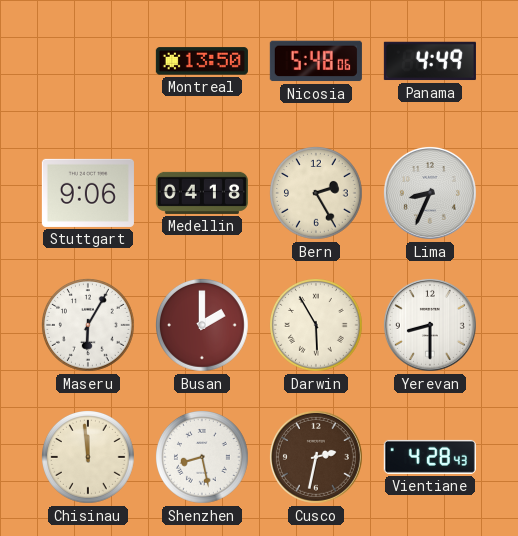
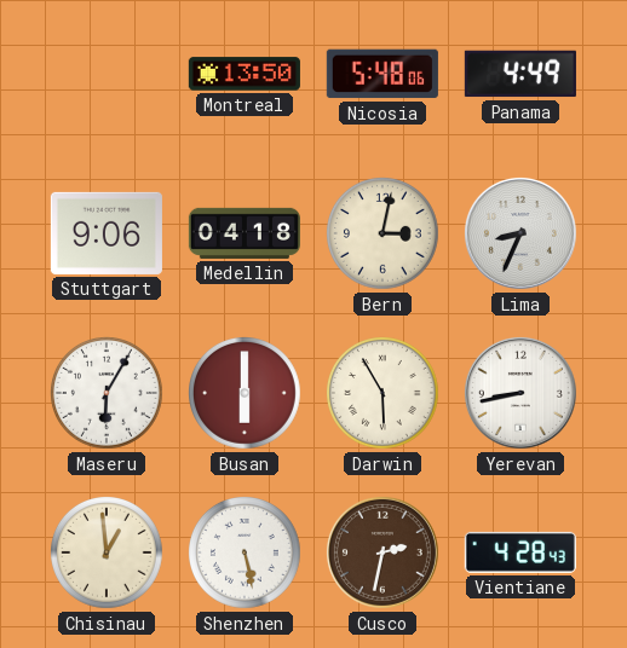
Bern: 2:25 -> 3:02
Busan: 2:00 -> 6:00
Yerevan: 8:30 -> 8:43
Chisinau: 11:59 -> 12:59
Shenzhen: 8:28 -> 5:28
